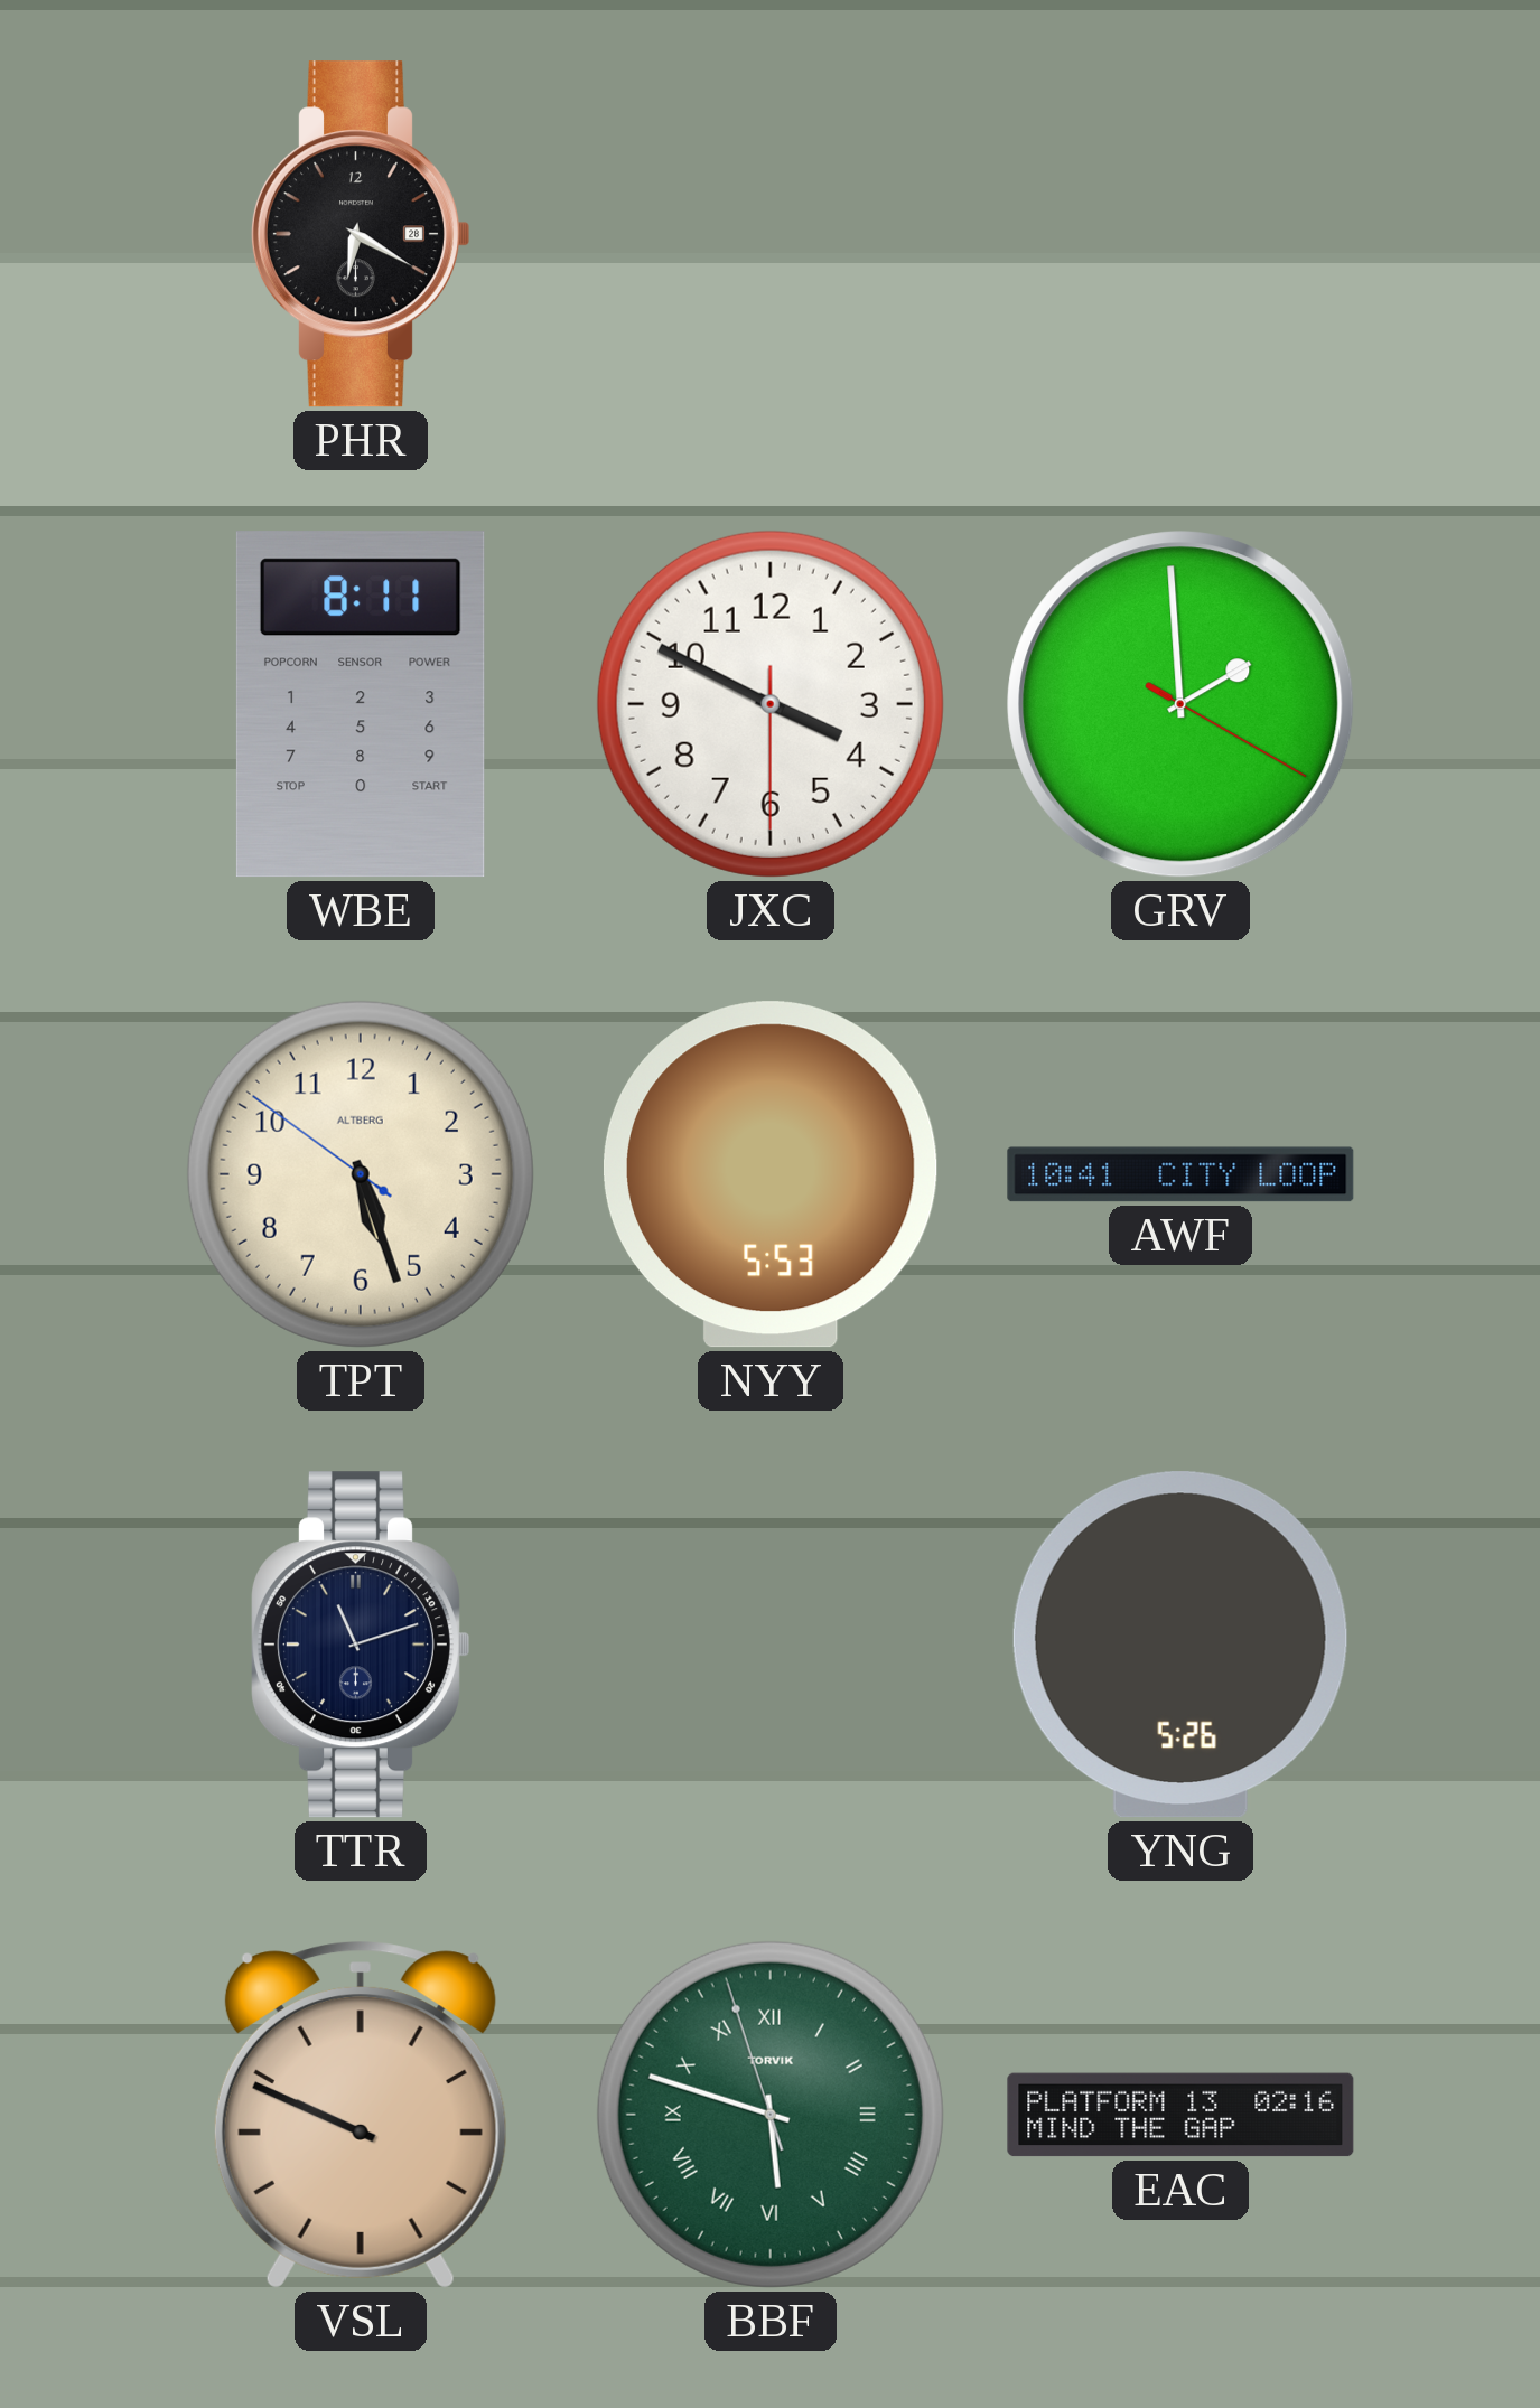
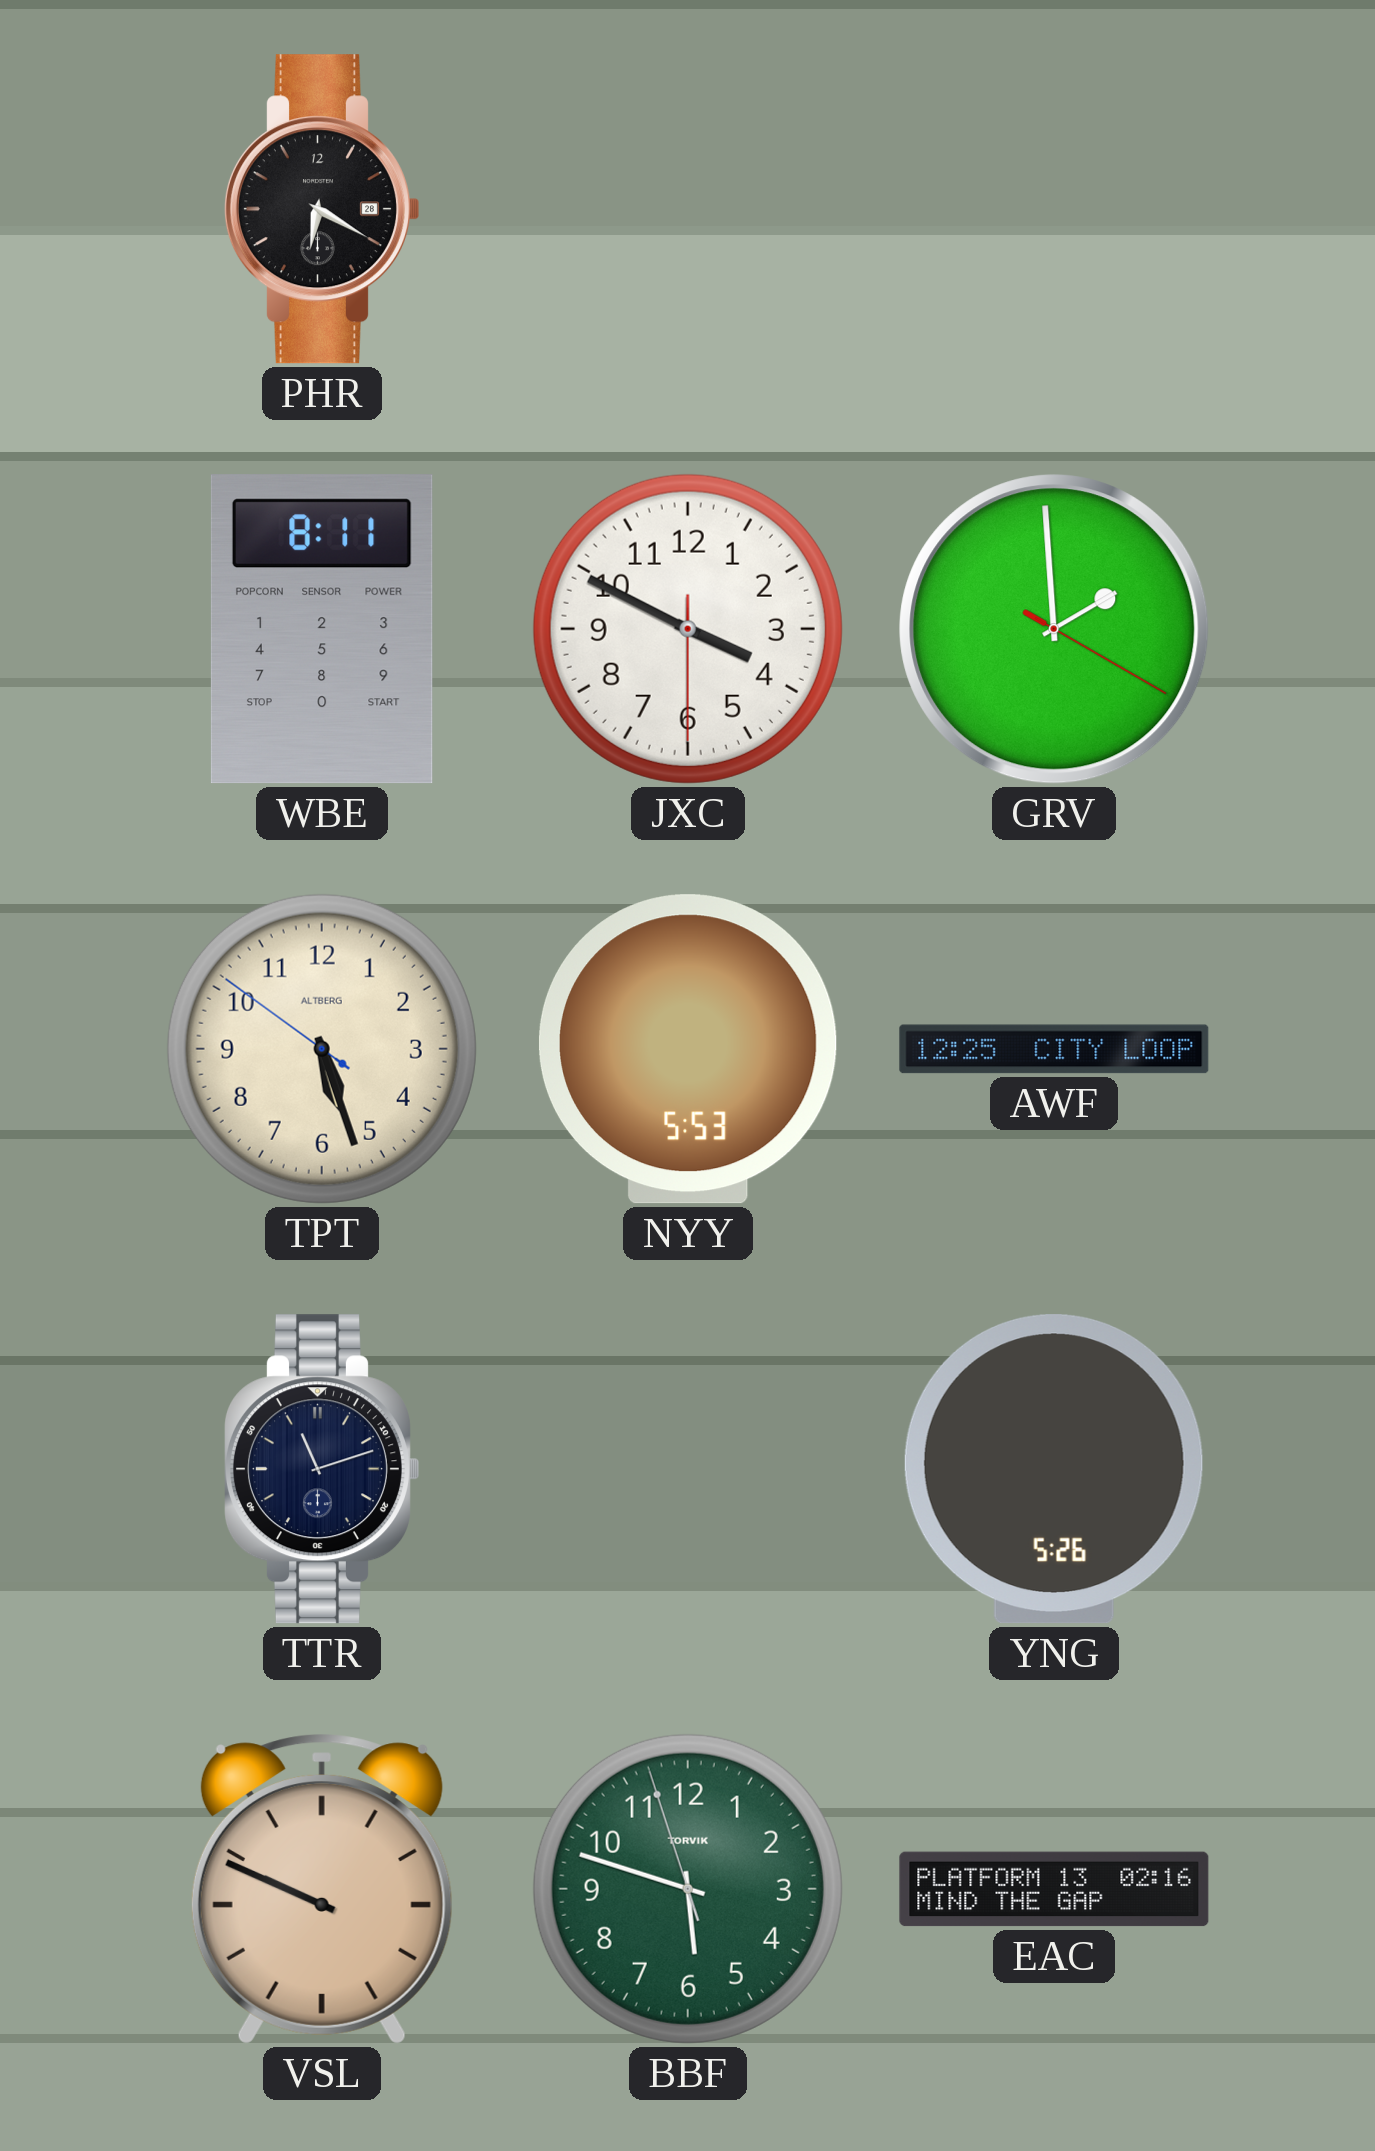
AWF: 10:41 -> 12:25
BBF numerals: Roman -> Arabic
